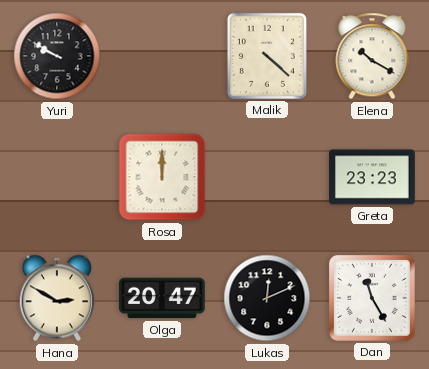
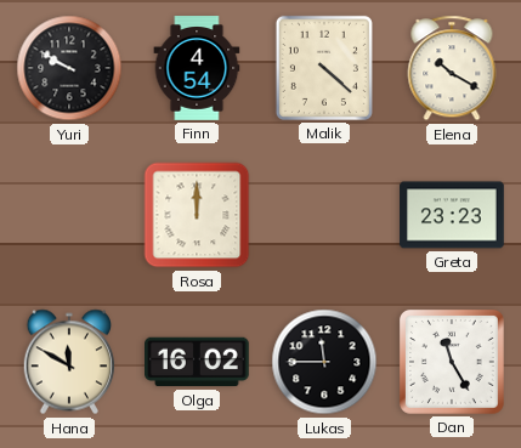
Finn: none -> 4:54
Hana: 2:50 -> 11:50
Olga: 20:47 -> 16:02
Lukas: 12:11 -> 11:45
